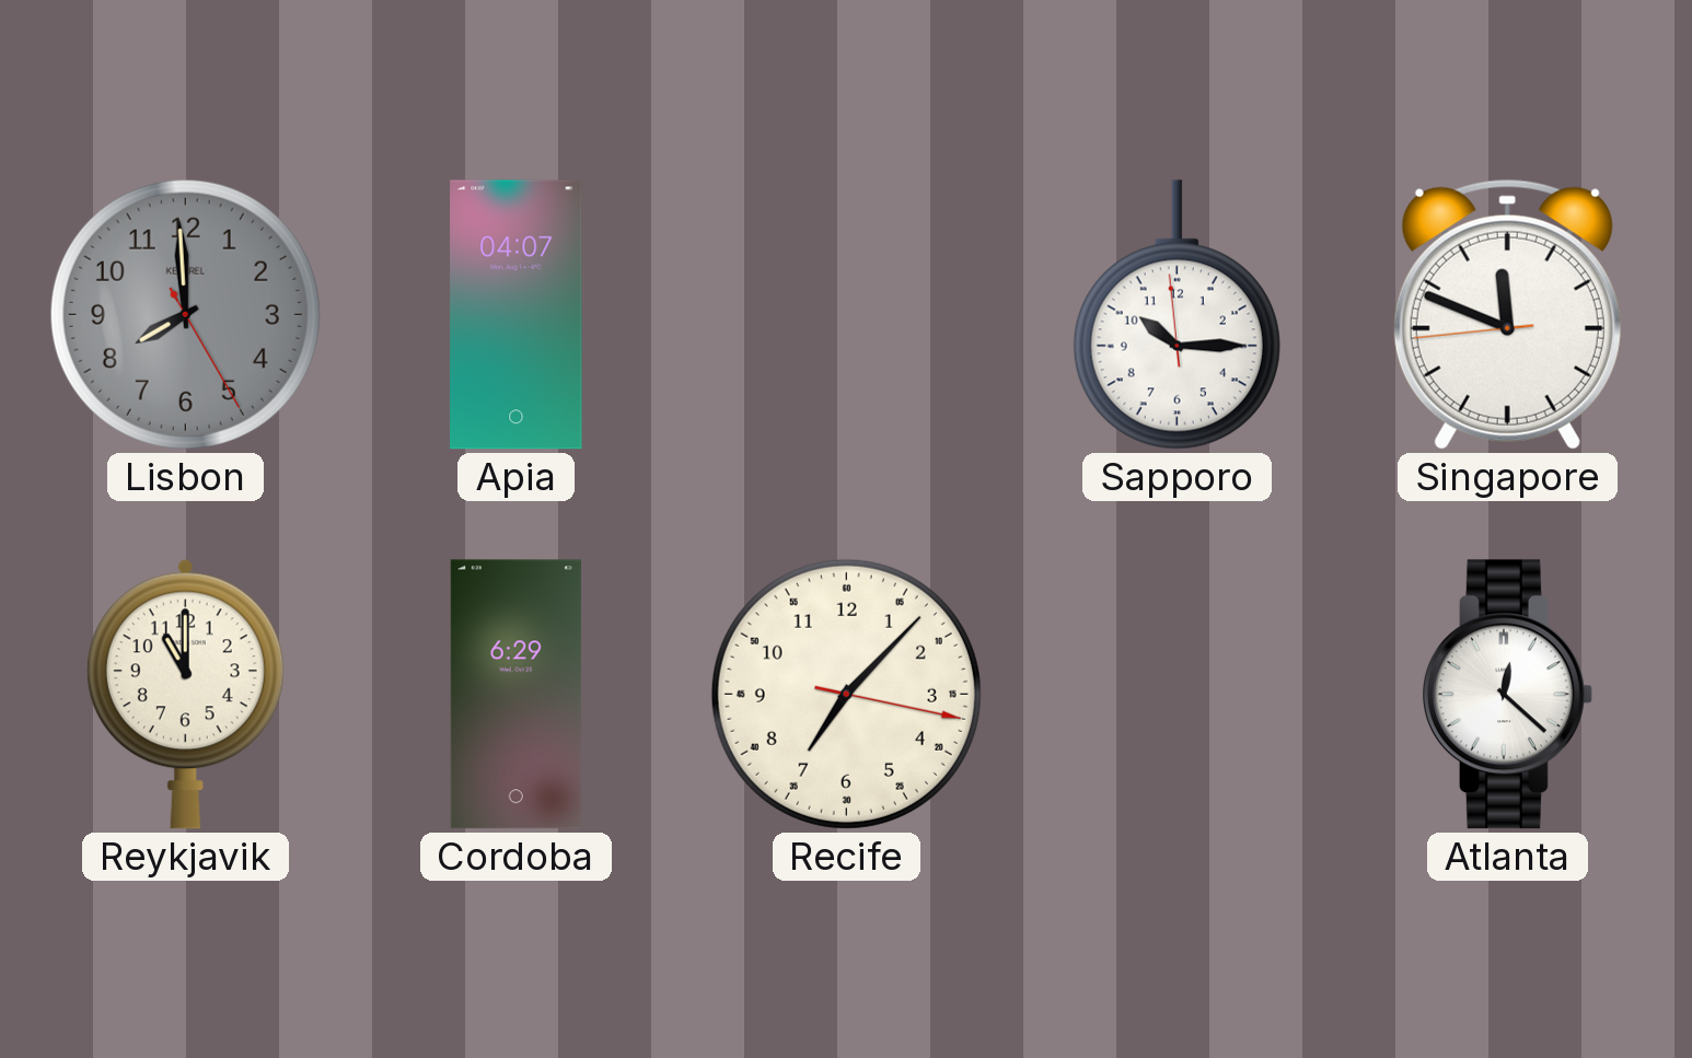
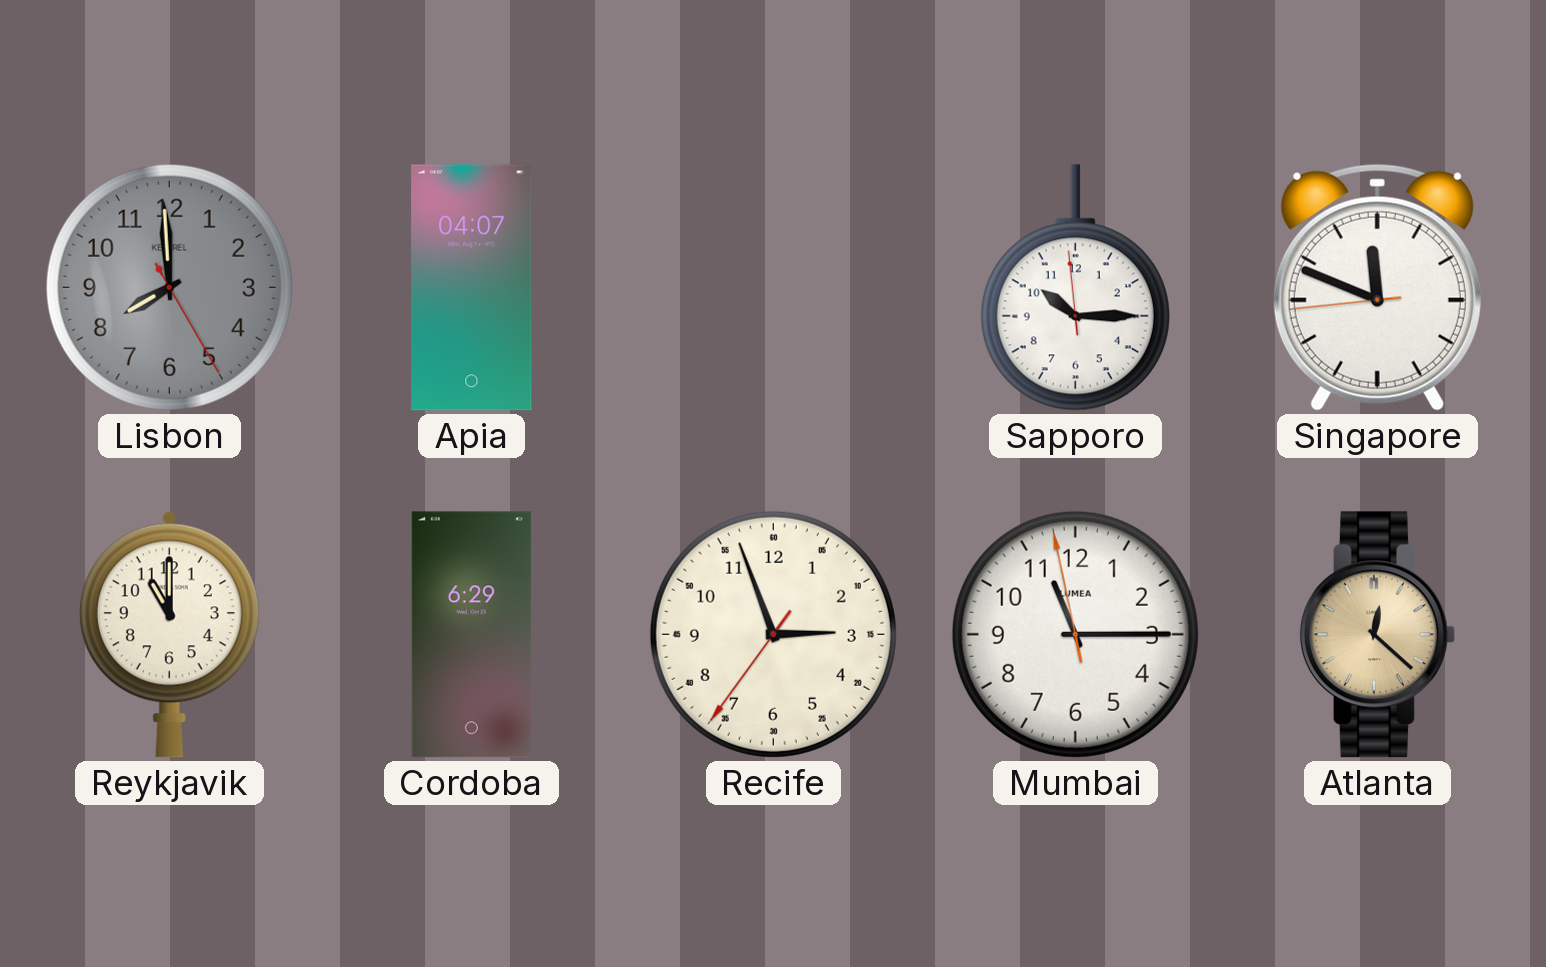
Recife: 7:07 -> 2:56
Mumbai: none -> 11:14
Atlanta dial: white -> champagne
